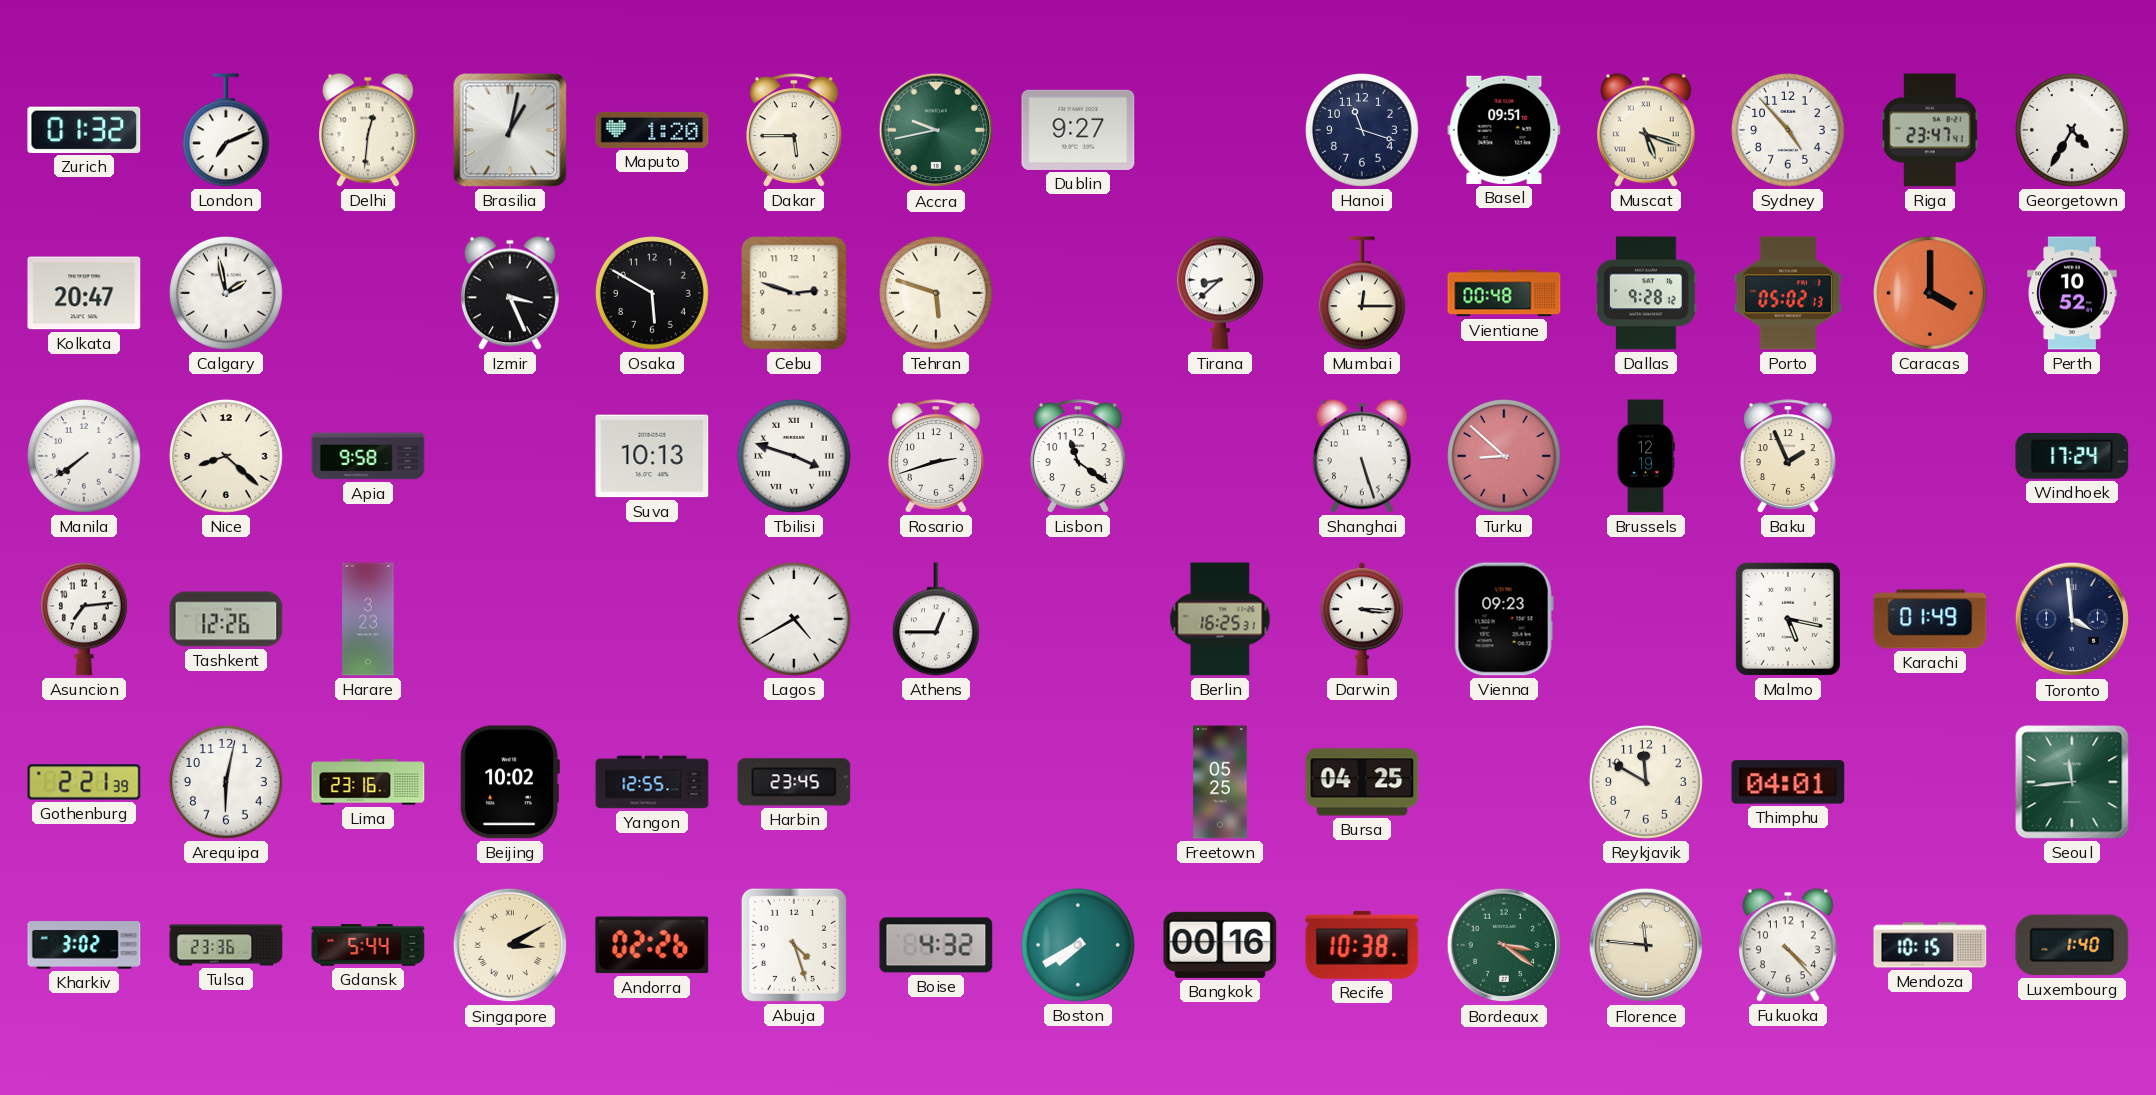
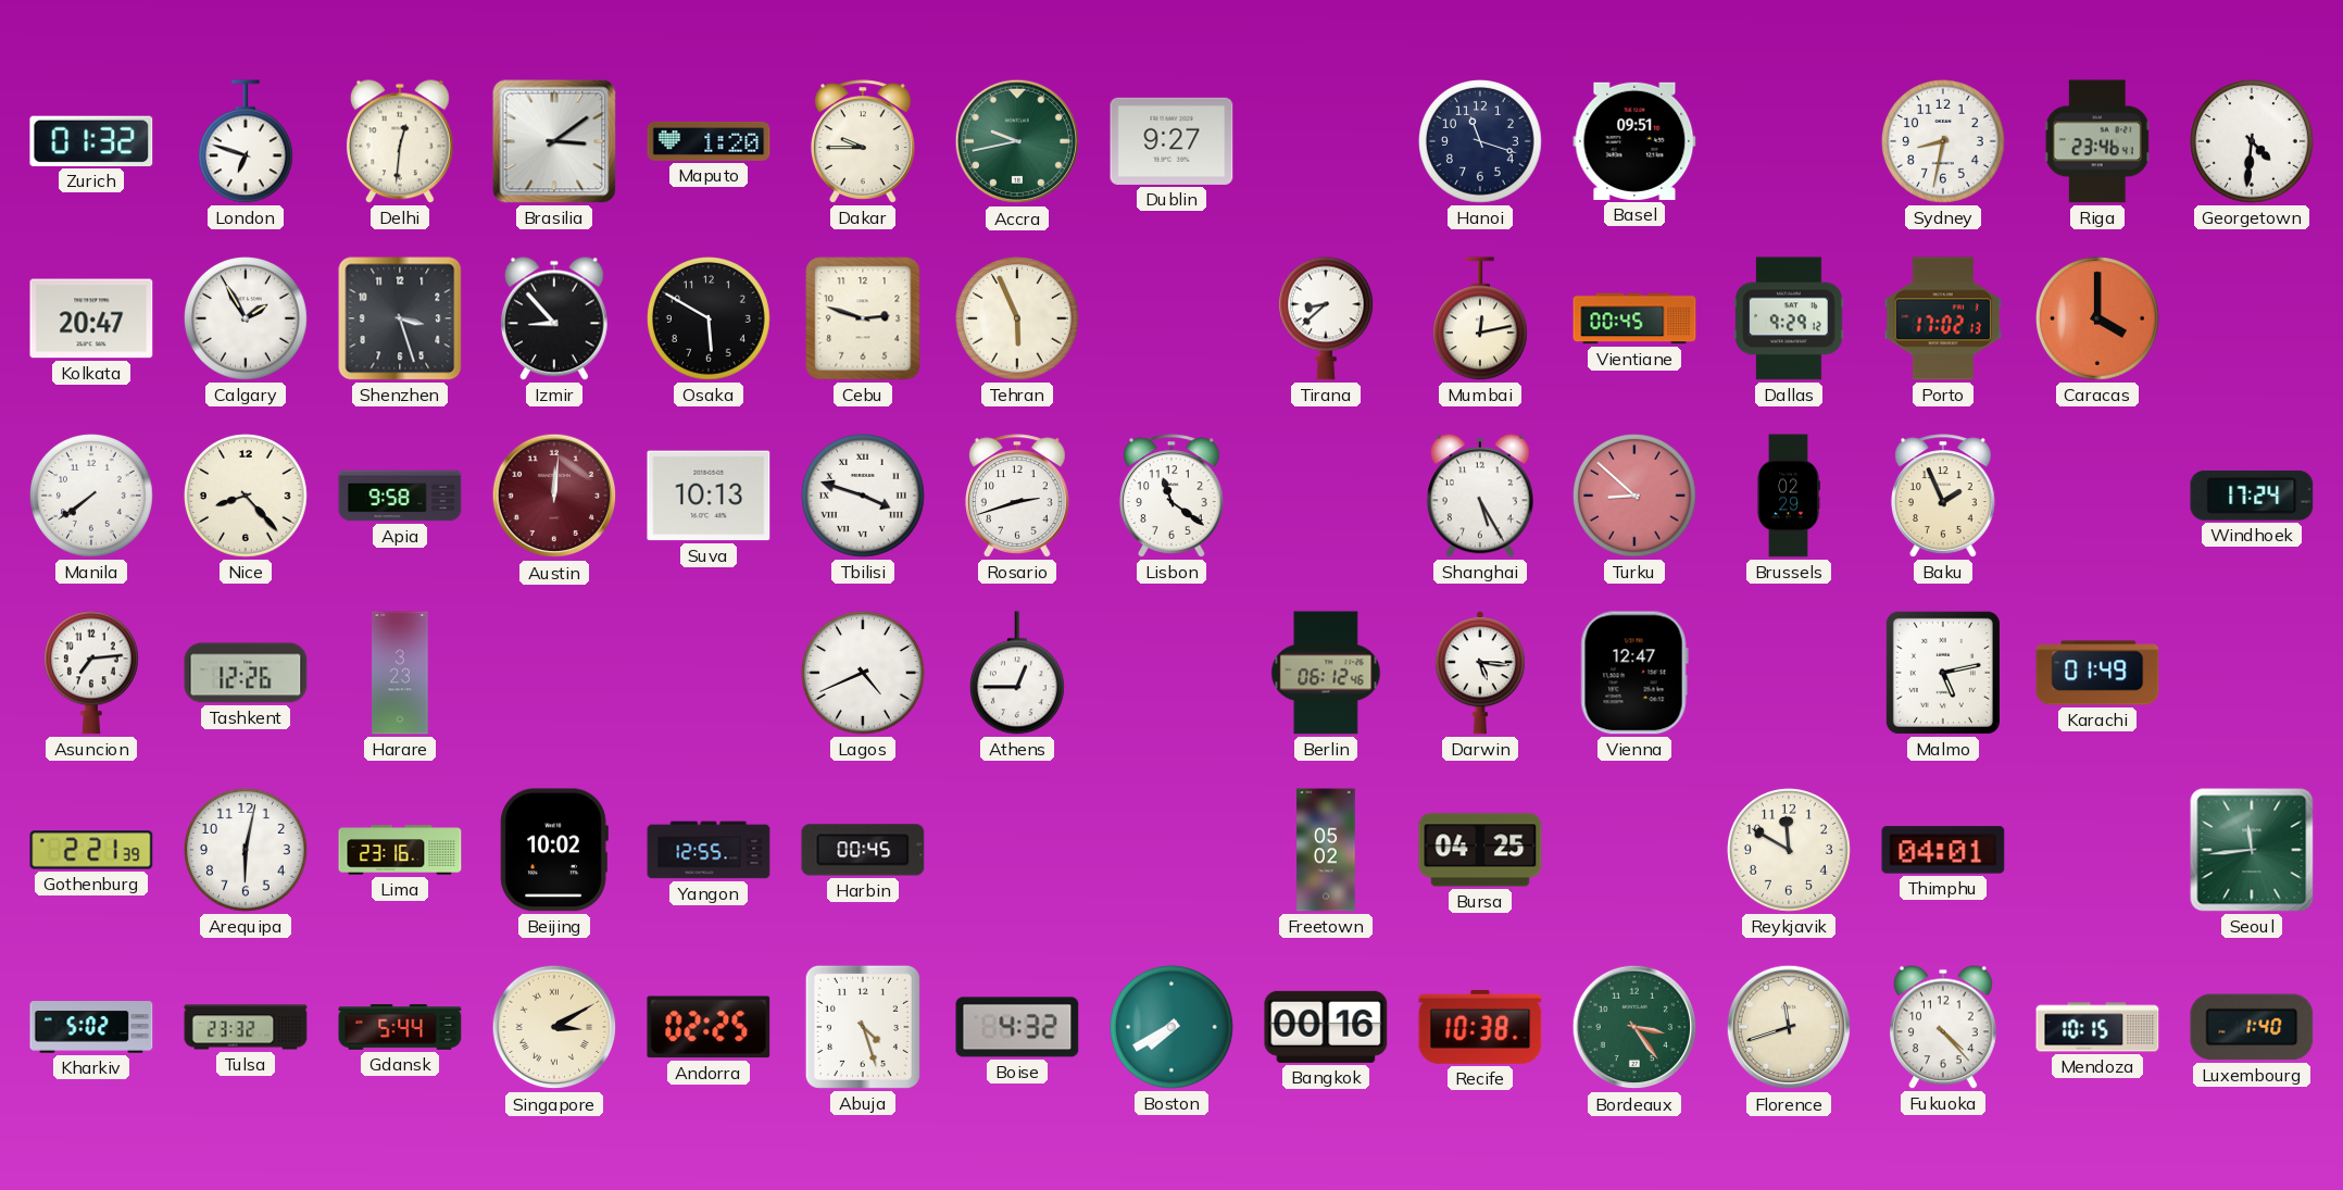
London: 7:11 -> 6:48
Brasilia: 1:02 -> 3:09
Dakar: 5:45 -> 9:45
Muscat: 5:18 -> none
Sydney: 4:53 -> 8:32
Riga: 23:47 -> 23:46
Georgetown: 4:35 -> 4:31
Calgary: 1:58 -> 1:55
Shenzhen: none -> 3:27
Izmir: 3:26 -> 8:53
Tehran: 5:48 -> 5:56
Mumbai: 12:15 -> 12:13
Vientiane: 00:48 -> 00:45
Dallas: 9:28 -> 9:29
Porto: 05:02 -> 17:02
Perth: 10:52 -> none
Nice: 8:22 -> 8:23
Austin: none -> 12:01
Shanghai: 5:27 -> 5:25
Brussels: 12:19 -> 02:29
Lagos: 4:40 -> 4:41
Berlin: 16:25 -> 06:12
Darwin: 3:16 -> 5:16
Vienna: 09:23 -> 12:47
Malmo: 5:17 -> 5:13
Toronto: 3:59 -> none
Harbin: 23:45 -> 00:45
Freetown: 05:25 -> 05:02
Kharkiv: 3:02 -> 5:02
Tulsa: 23:36 -> 23:32
Andorra: 02:26 -> 02:25
Bordeaux: 3:21 -> 3:24
Florence: 11:46 -> 11:42
